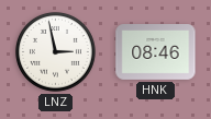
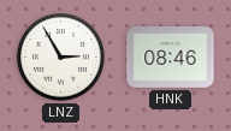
LNZ: 2:58 -> 2:55
